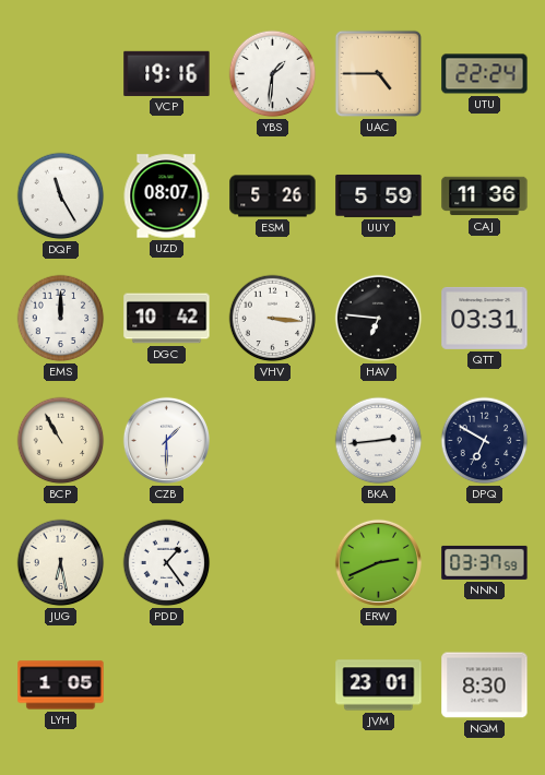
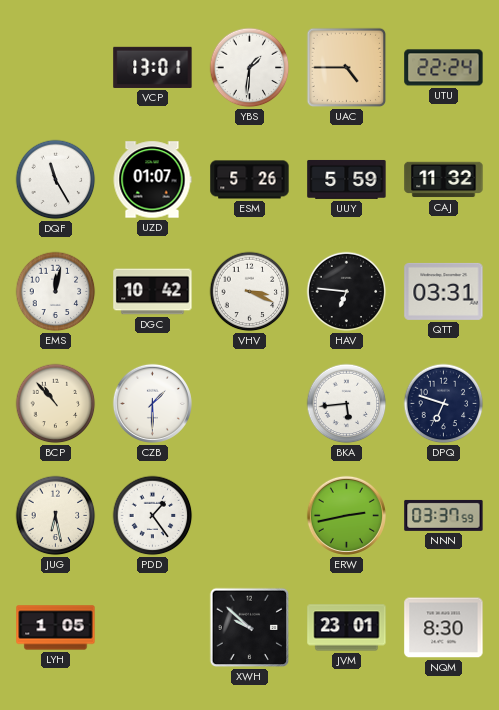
VCP: 19:16 -> 13:01
UZD: 08:07 -> 01:07
CAJ: 11:36 -> 11:32
EMS: 12:00 -> 12:02
VHV: 3:16 -> 3:19
BCP: 10:55 -> 10:53
BKA: 2:44 -> 5:44
DPQ: 6:50 -> 6:48
ERW: 2:41 -> 2:43
XWH: none -> 9:52
